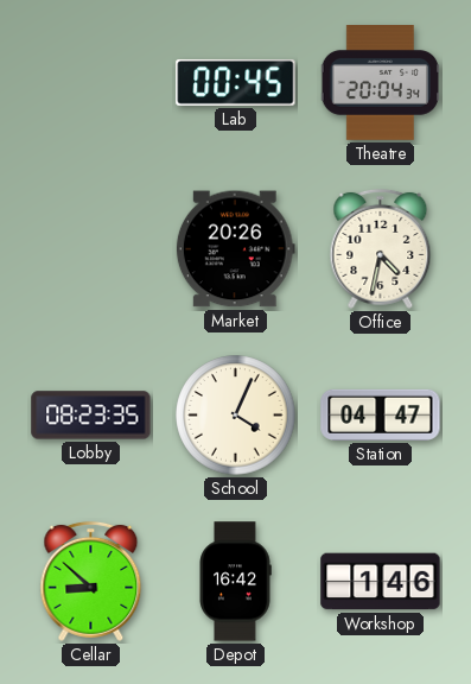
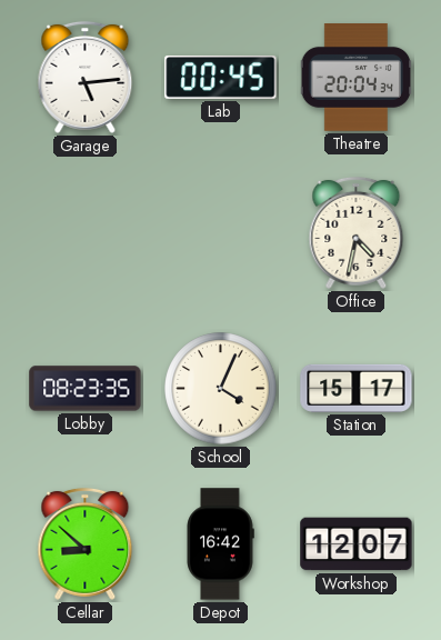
Garage: none -> 5:14
Market: 20:26 -> none
Station: 04:47 -> 15:17
Workshop: 1:46 -> 12:07
